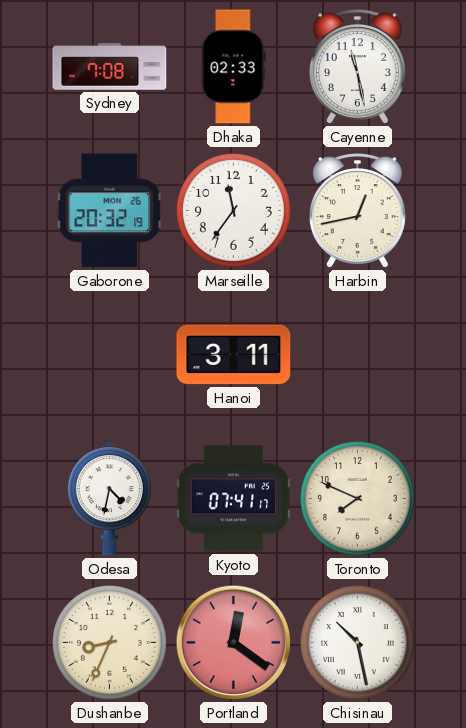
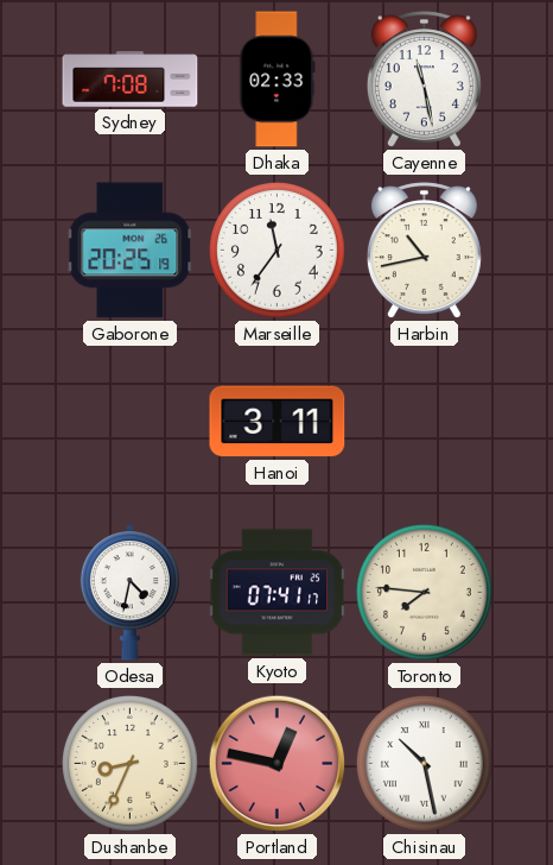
Gaborone: 20:32 -> 20:25
Harbin: 12:43 -> 10:43
Toronto: 7:49 -> 7:46
Portland: 12:21 -> 12:47
